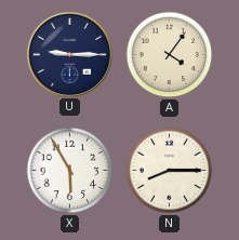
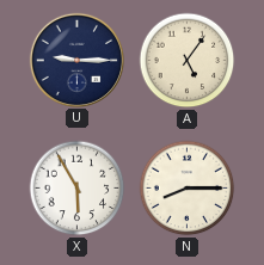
A: 4:06 -> 5:06
